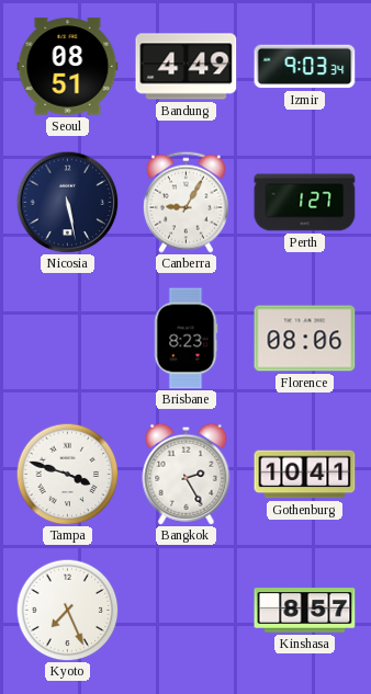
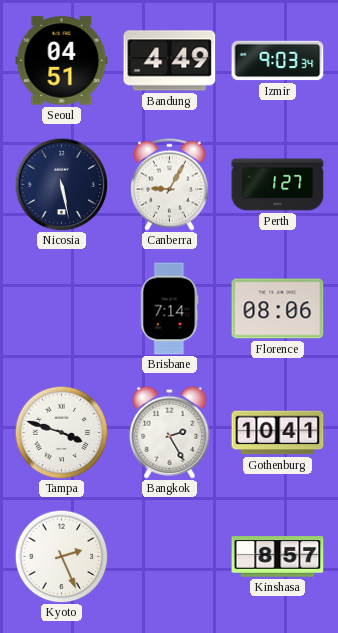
Seoul: 08:51 -> 04:51
Brisbane: 8:23 -> 7:14
Kyoto: 7:26 -> 2:26
